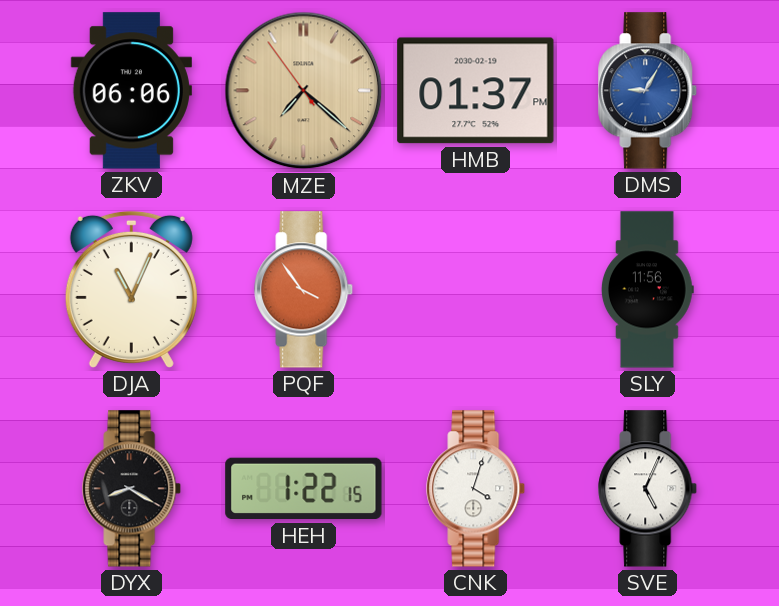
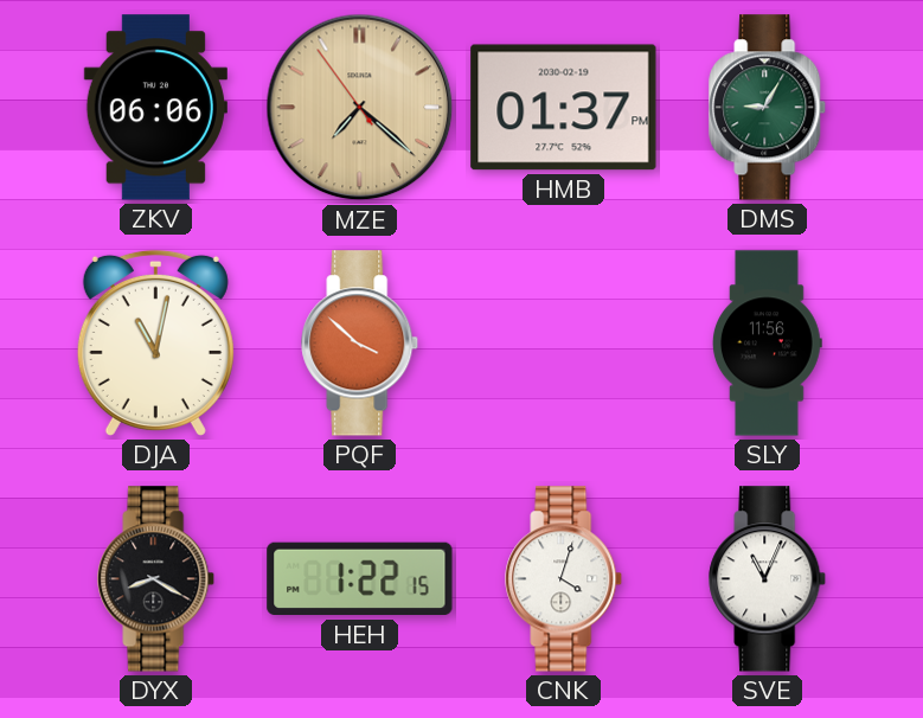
DMS dial: blue -> green
DJA: 11:04 -> 11:02
PQF: 3:54 -> 3:52
SVE: 5:04 -> 11:04
